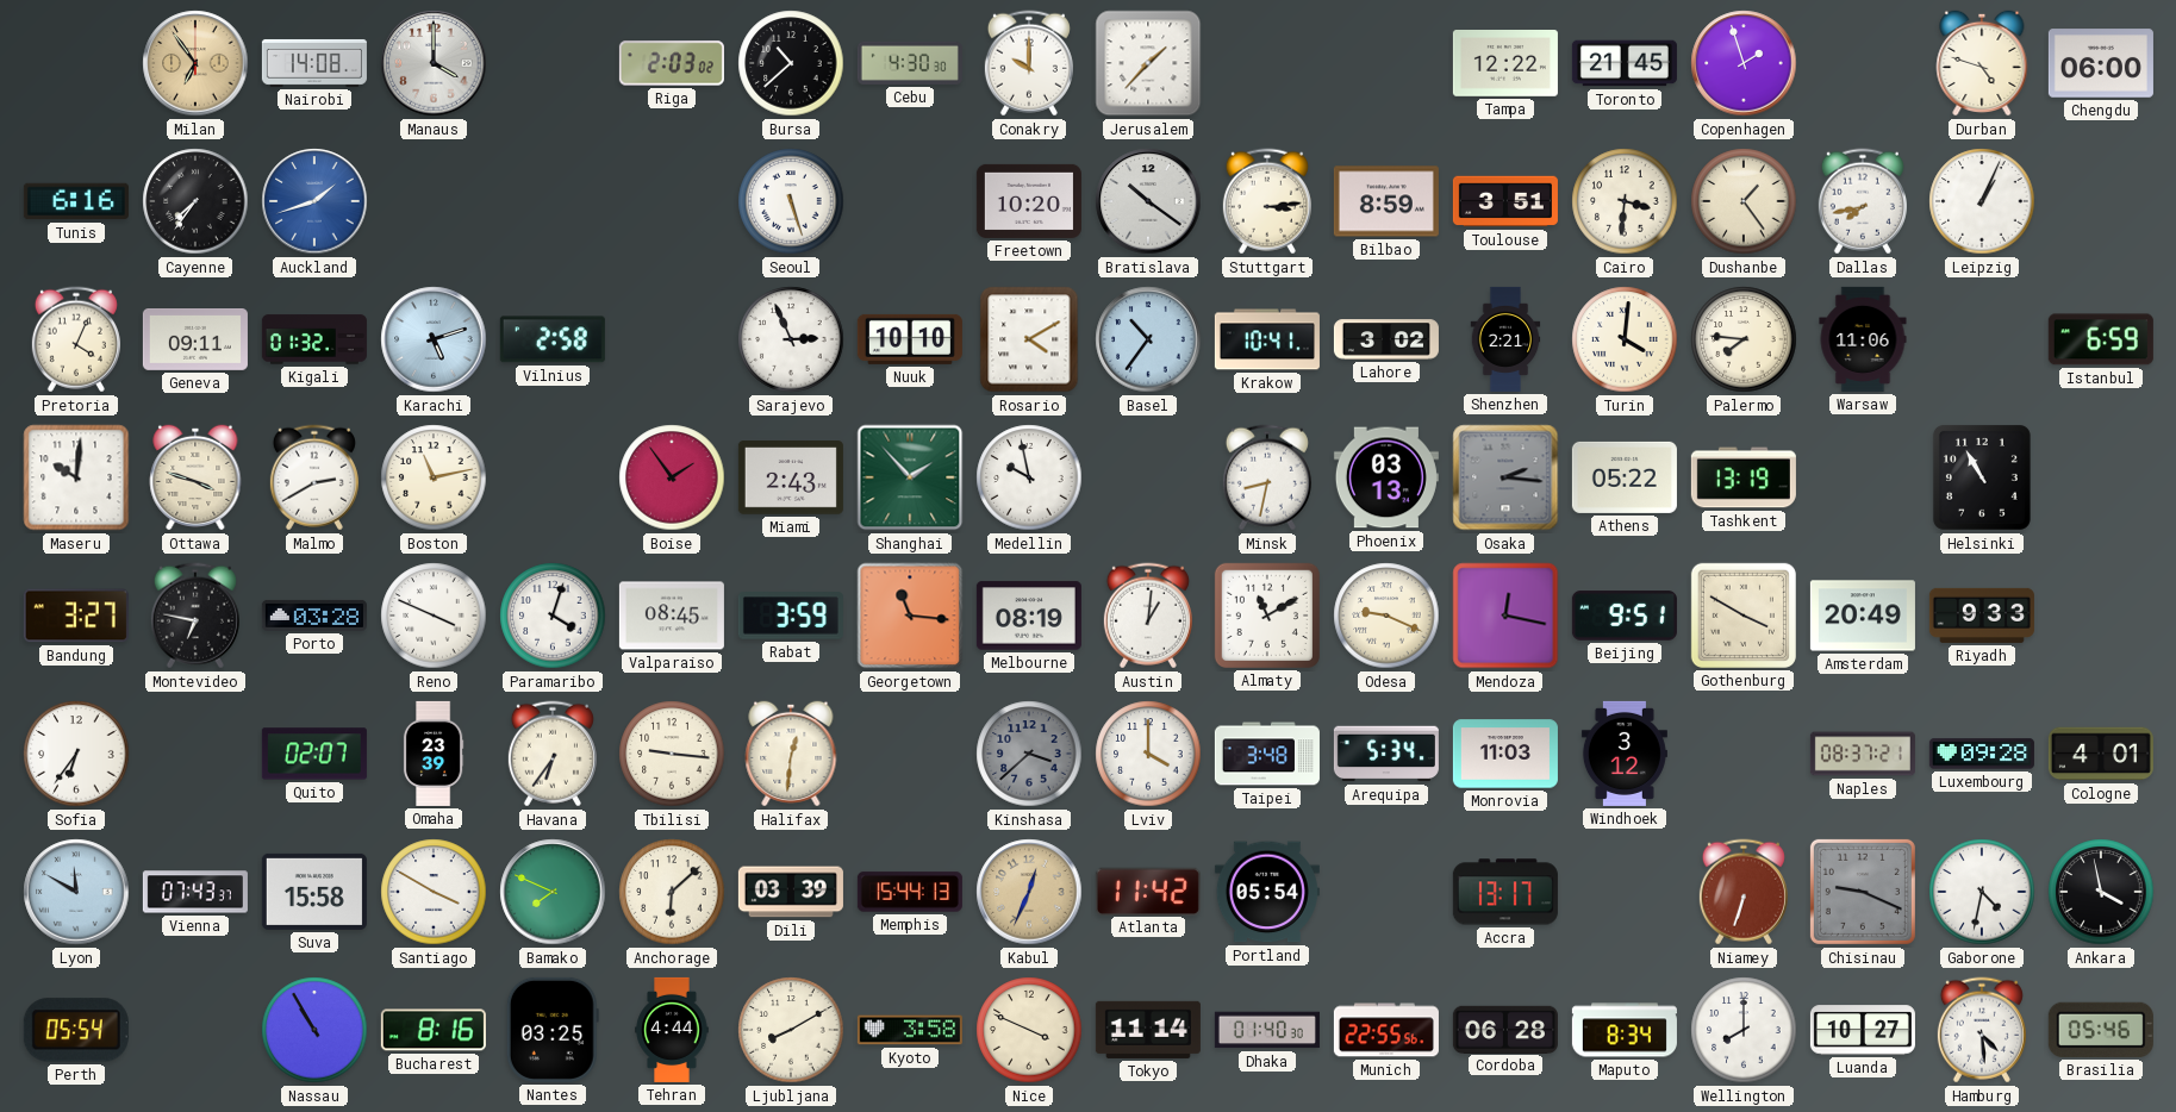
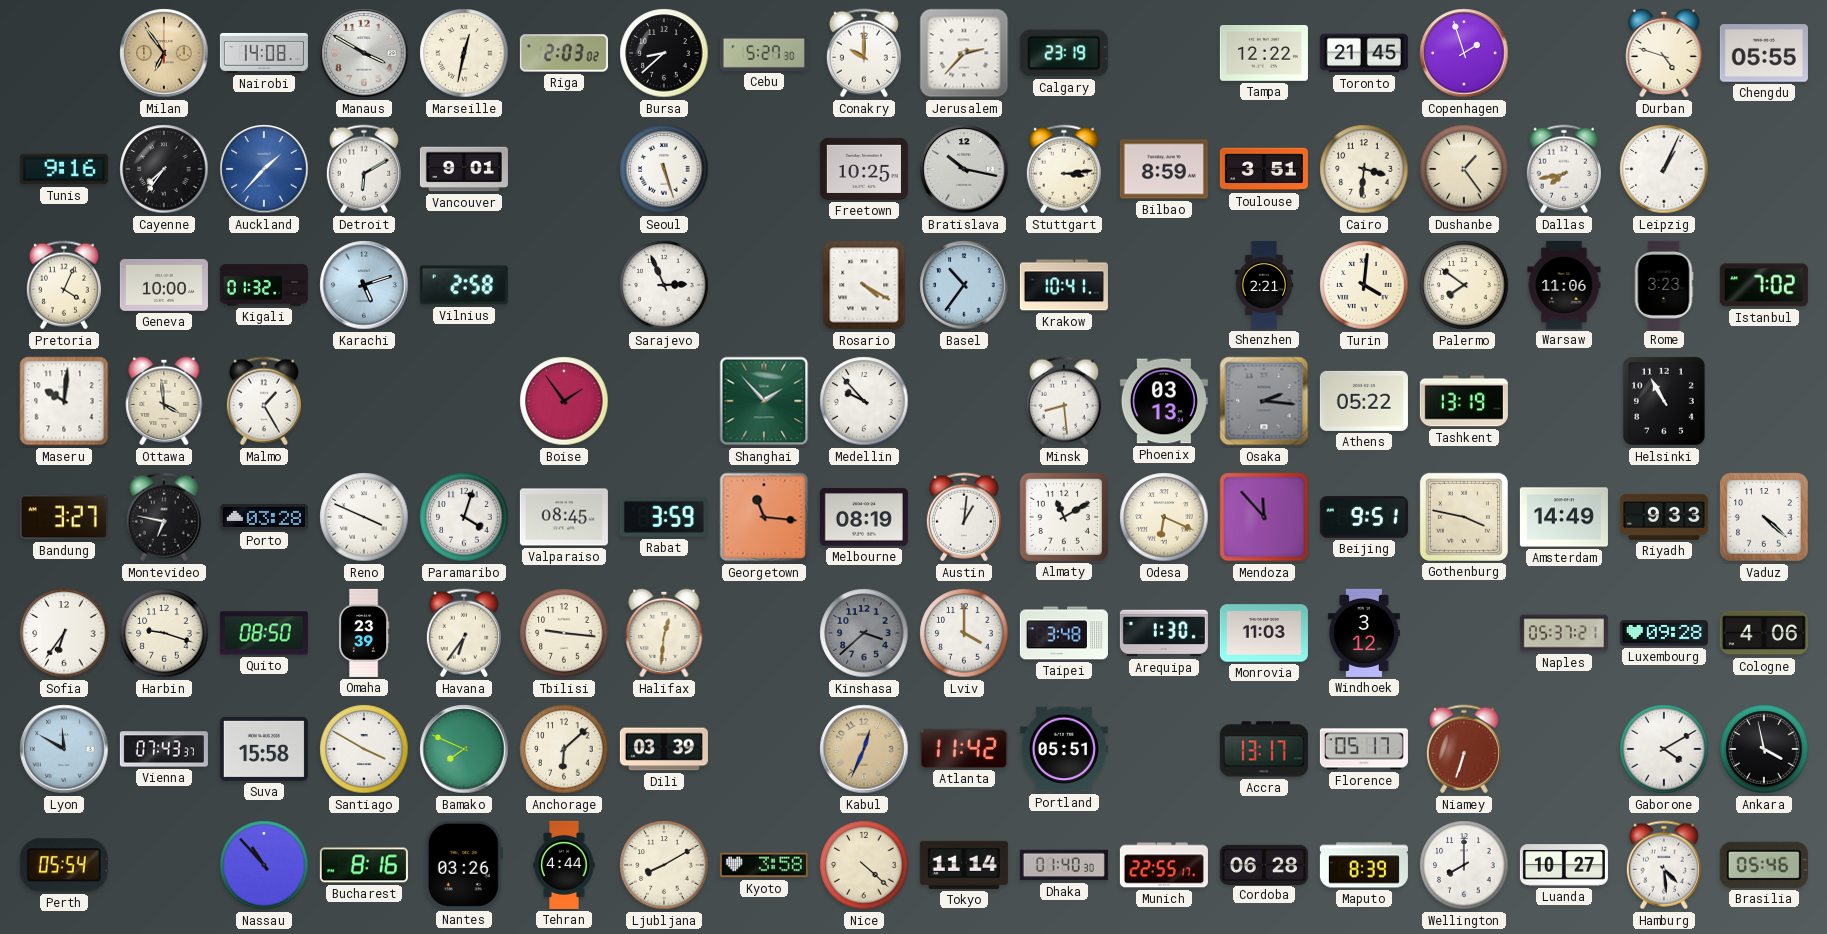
Manaus: 4:00 -> 3:50
Marseille: none -> 12:32
Bursa: 10:38 -> 8:38
Cebu: 4:30 -> 5:27
Jerusalem: 1:37 -> 2:37
Calgary: none -> 23:19
Chengdu: 06:00 -> 05:55
Tunis: 6:16 -> 9:16
Auckland: 1:42 -> 1:37
Detroit: none -> 6:10
Vancouver: none -> 9:01
Freetown: 10:20 -> 10:25
Bratislava: 10:21 -> 10:17
Geneva: 09:11 -> 10:00
Nuuk: 10:10 -> none
Rosario: 4:10 -> 4:20
Lahore: 3:02 -> none
Palermo: 7:46 -> 7:51
Rome: none -> 3:23
Istanbul: 6:59 -> 7:02
Ottawa: 3:48 -> 3:59
Malmo: 2:40 -> 1:25
Boston: 11:13 -> none
Miami: 2:43 -> none
Medellin: 9:58 -> 9:53
Minsk: 8:32 -> 8:29
Odesa: 9:19 -> 6:19
Mendoza: 12:17 -> 11:53
Gothenburg: 3:50 -> 3:47
Amsterdam: 20:49 -> 14:49
Vaduz: none -> 4:22
Harbin: none -> 9:18
Quito: 02:07 -> 08:50
Arequipa: 5:34 -> 1:30
Naples: 08:37 -> 05:37
Cologne: 4:01 -> 4:06
Memphis: 15:44 -> none
Portland: 05:54 -> 05:51
Florence: none -> 05:17
Chisinau: 9:19 -> none
Gaborone: 4:32 -> 4:10
Nassau: 10:55 -> 10:53
Nantes: 03:25 -> 03:26
Nice: 3:49 -> 4:22
Munich: 22:55:56 -> 22:55:17
Maputo: 8:34 -> 8:39
